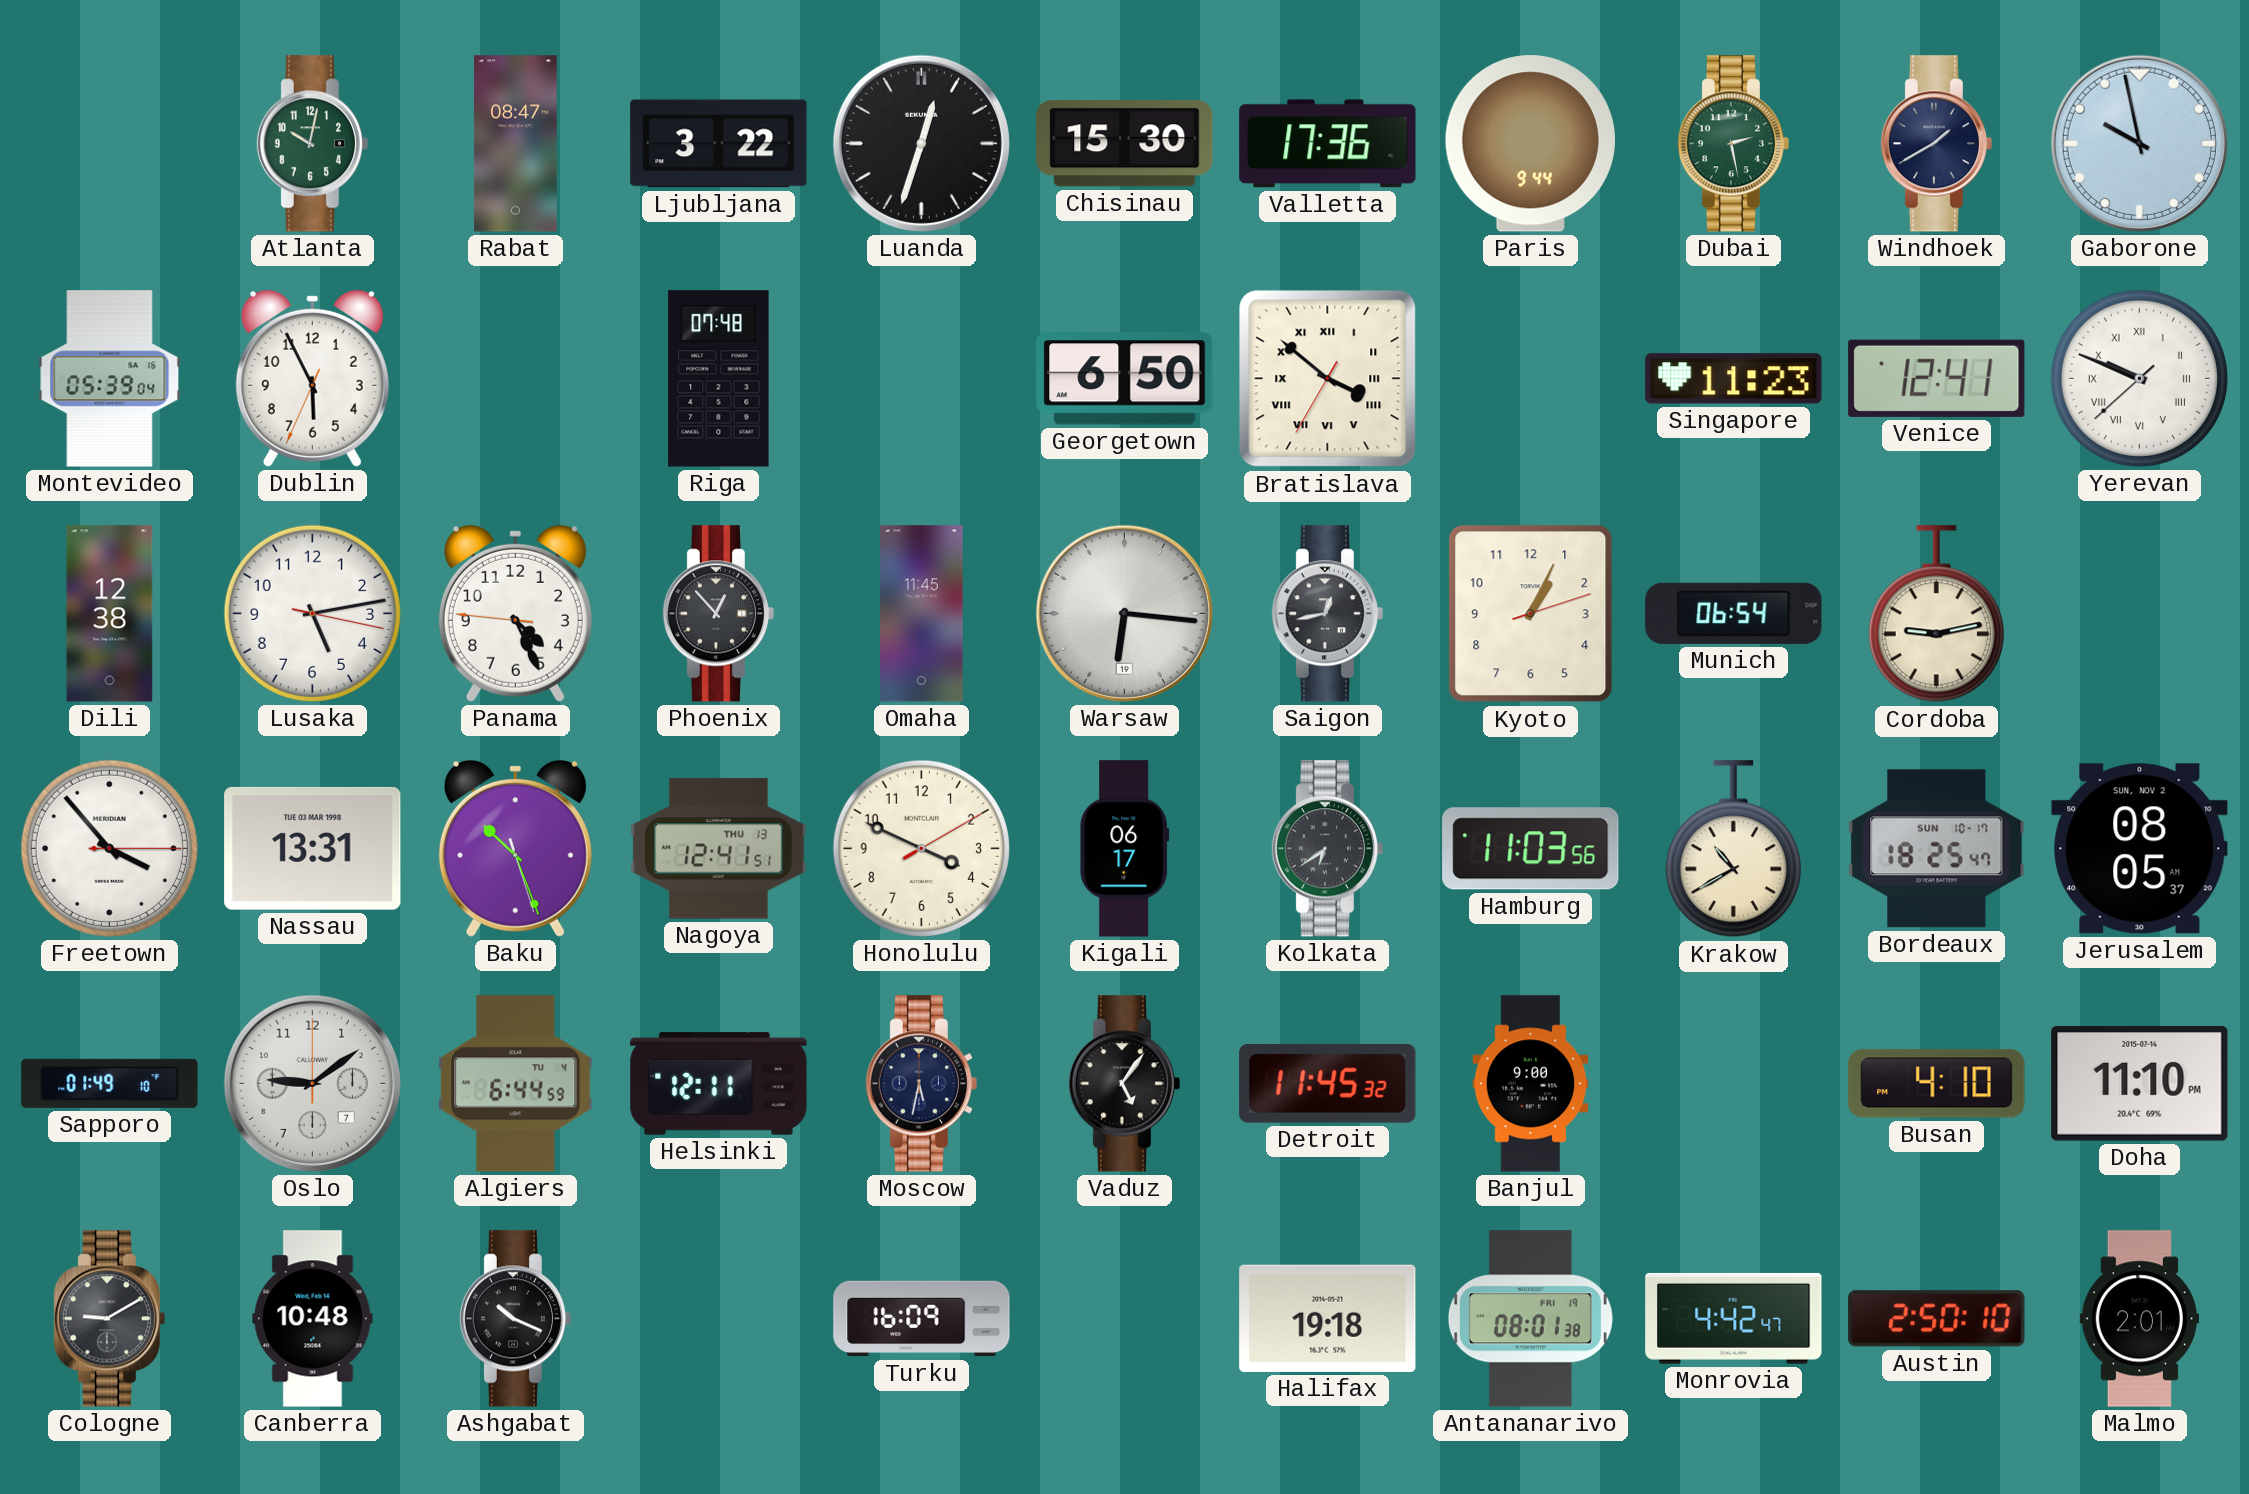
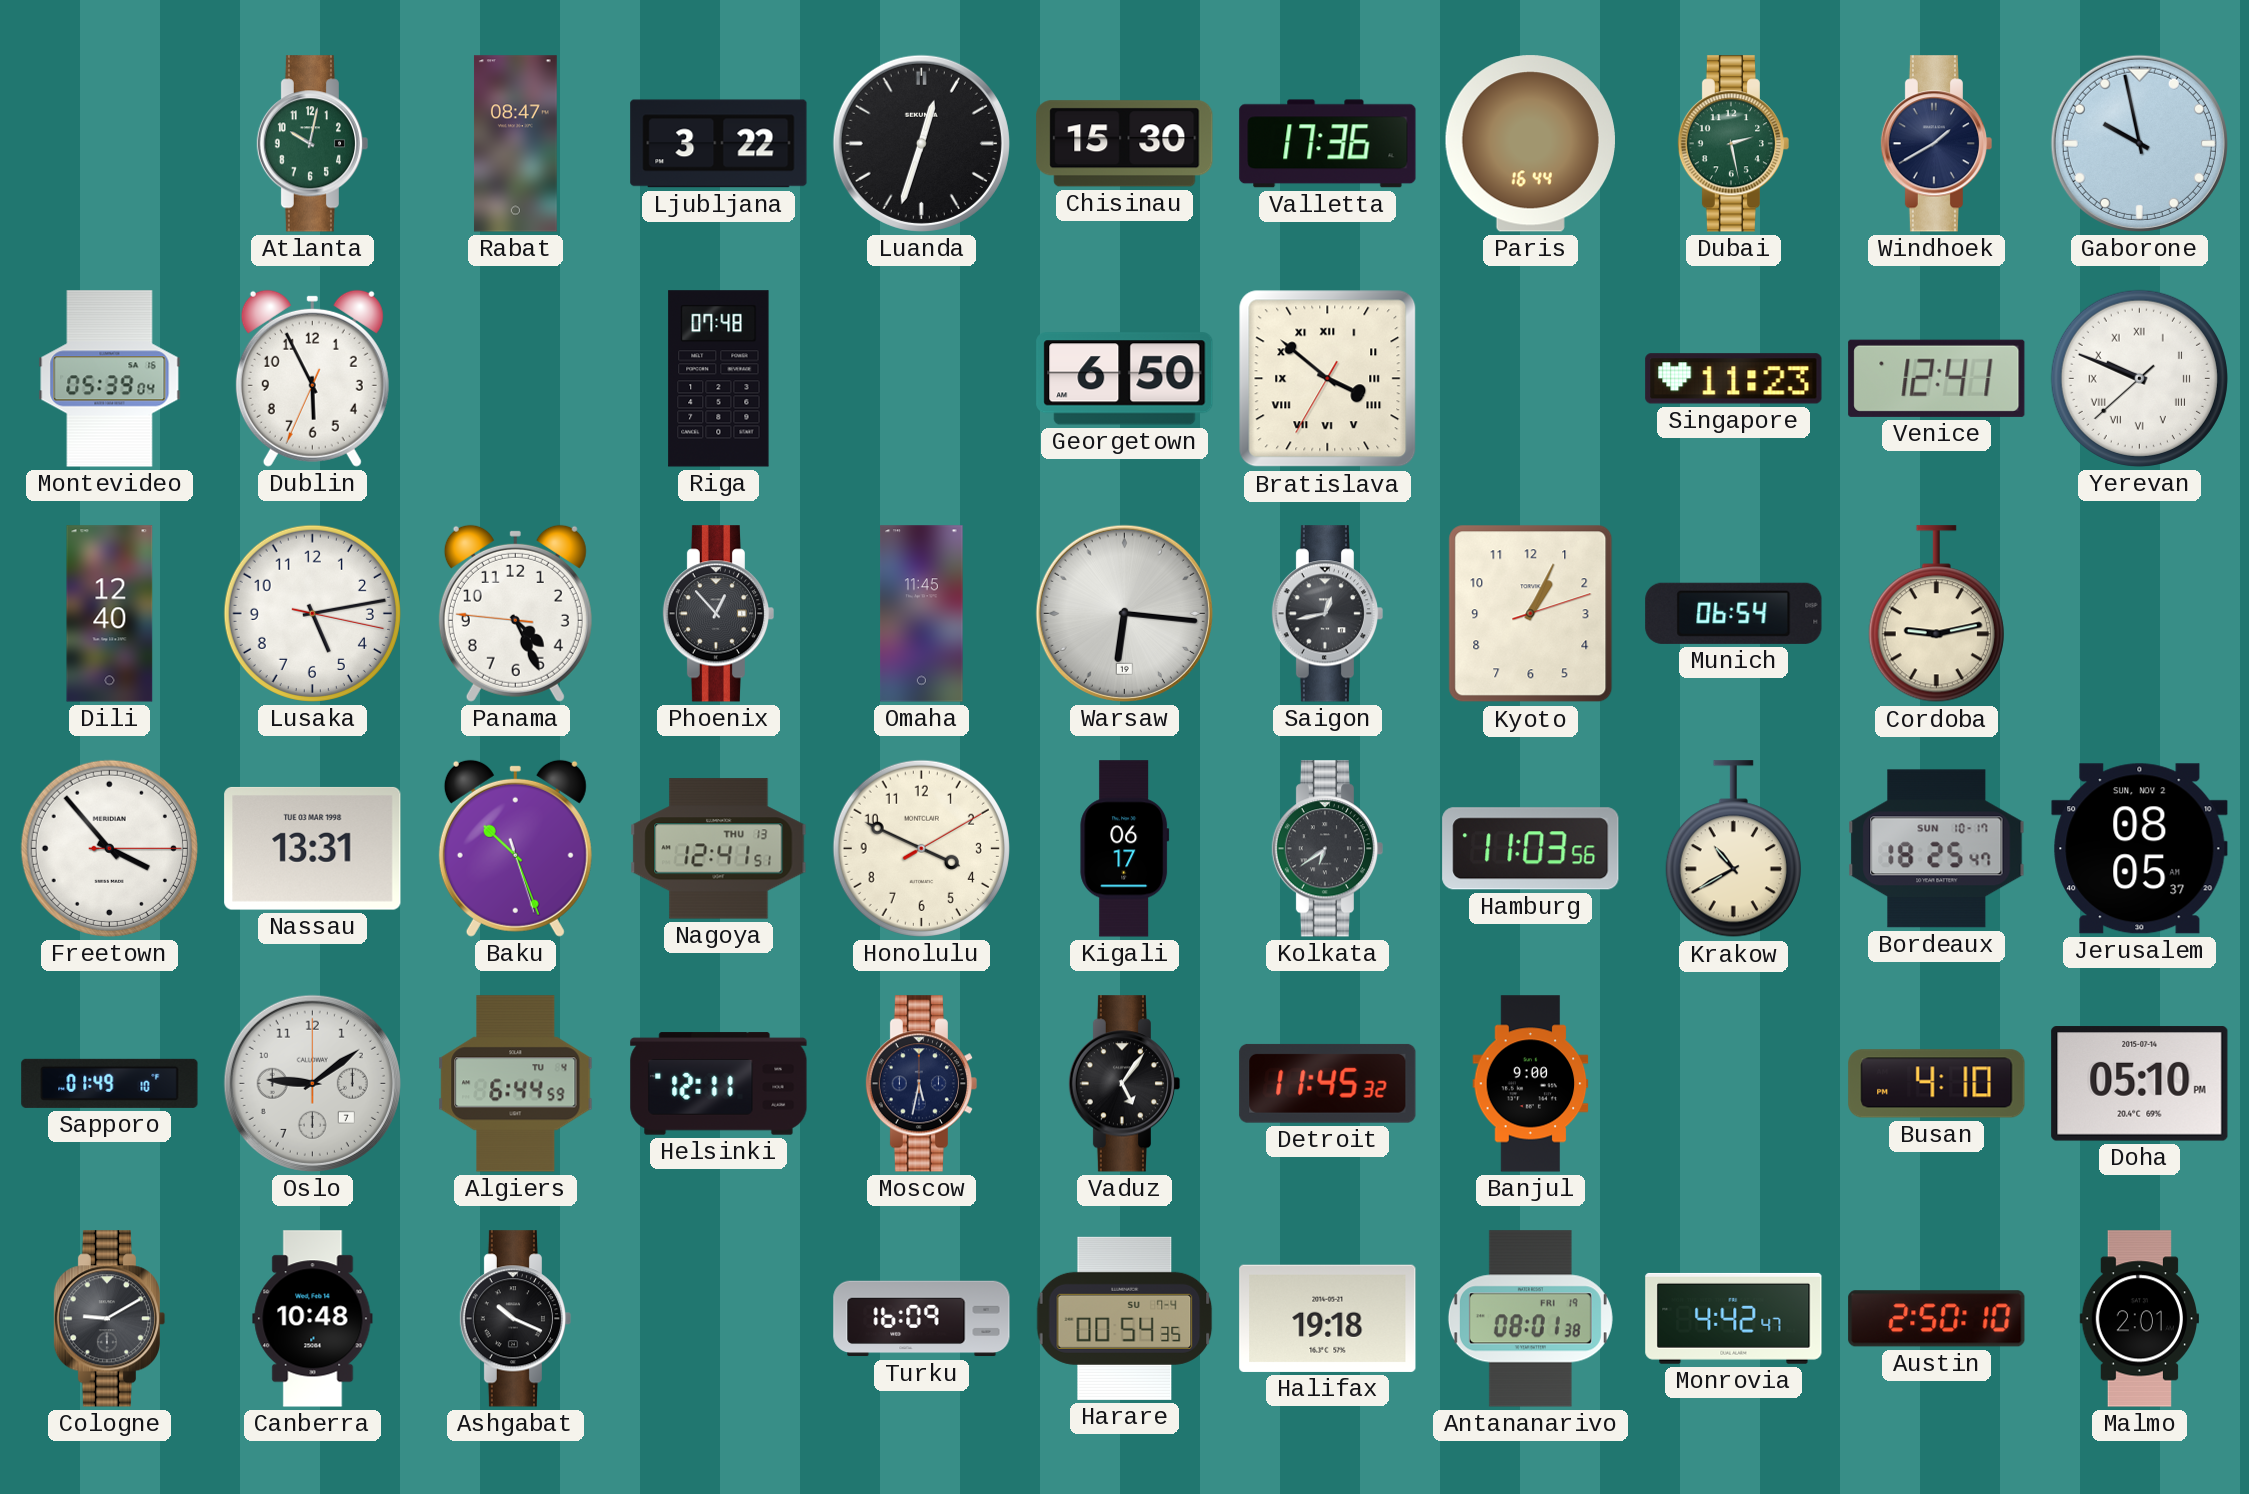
Paris: 9:44 -> 16:44
Dili: 12:38 -> 12:40
Doha: 11:10 -> 05:10
Harare: none -> 00:54
